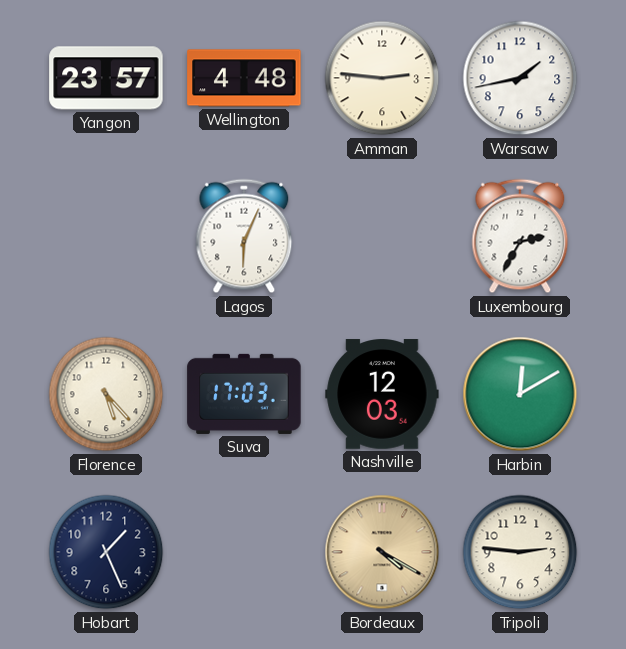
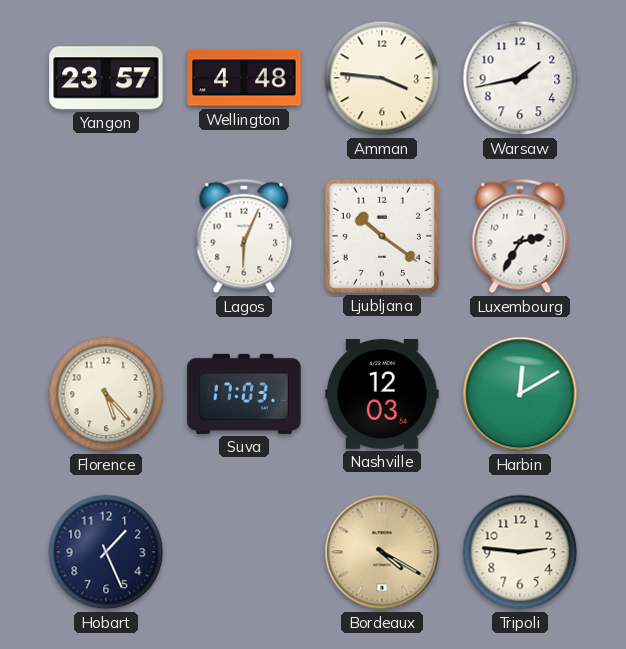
Amman: 2:46 -> 3:46
Ljubljana: none -> 10:21
